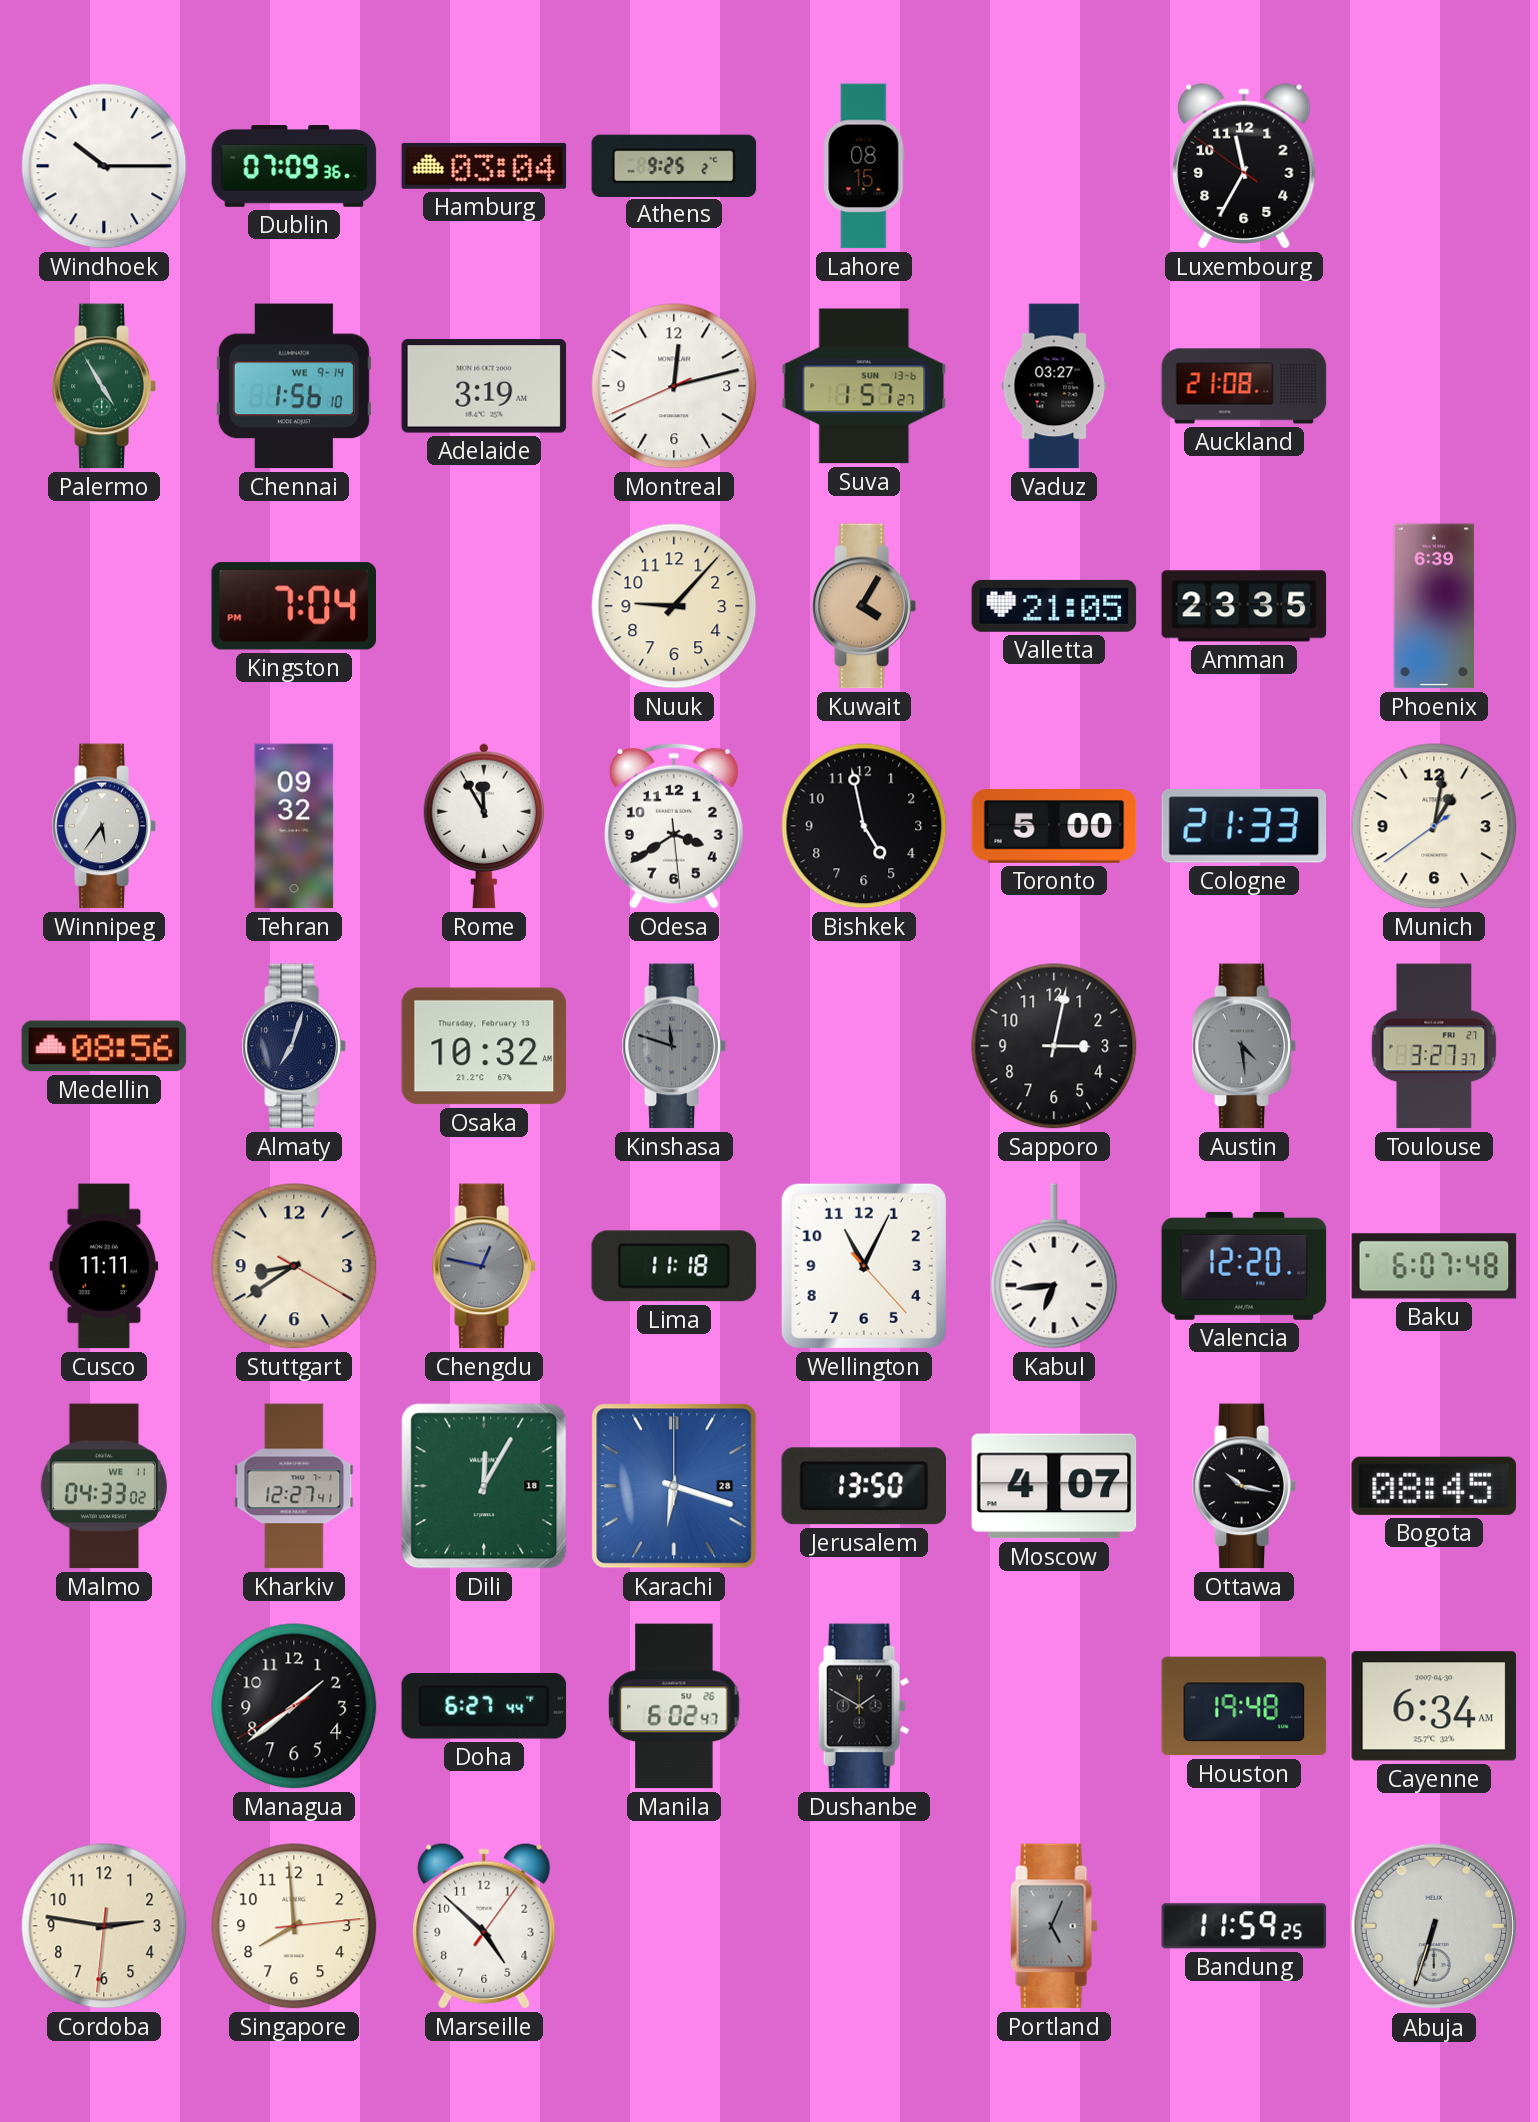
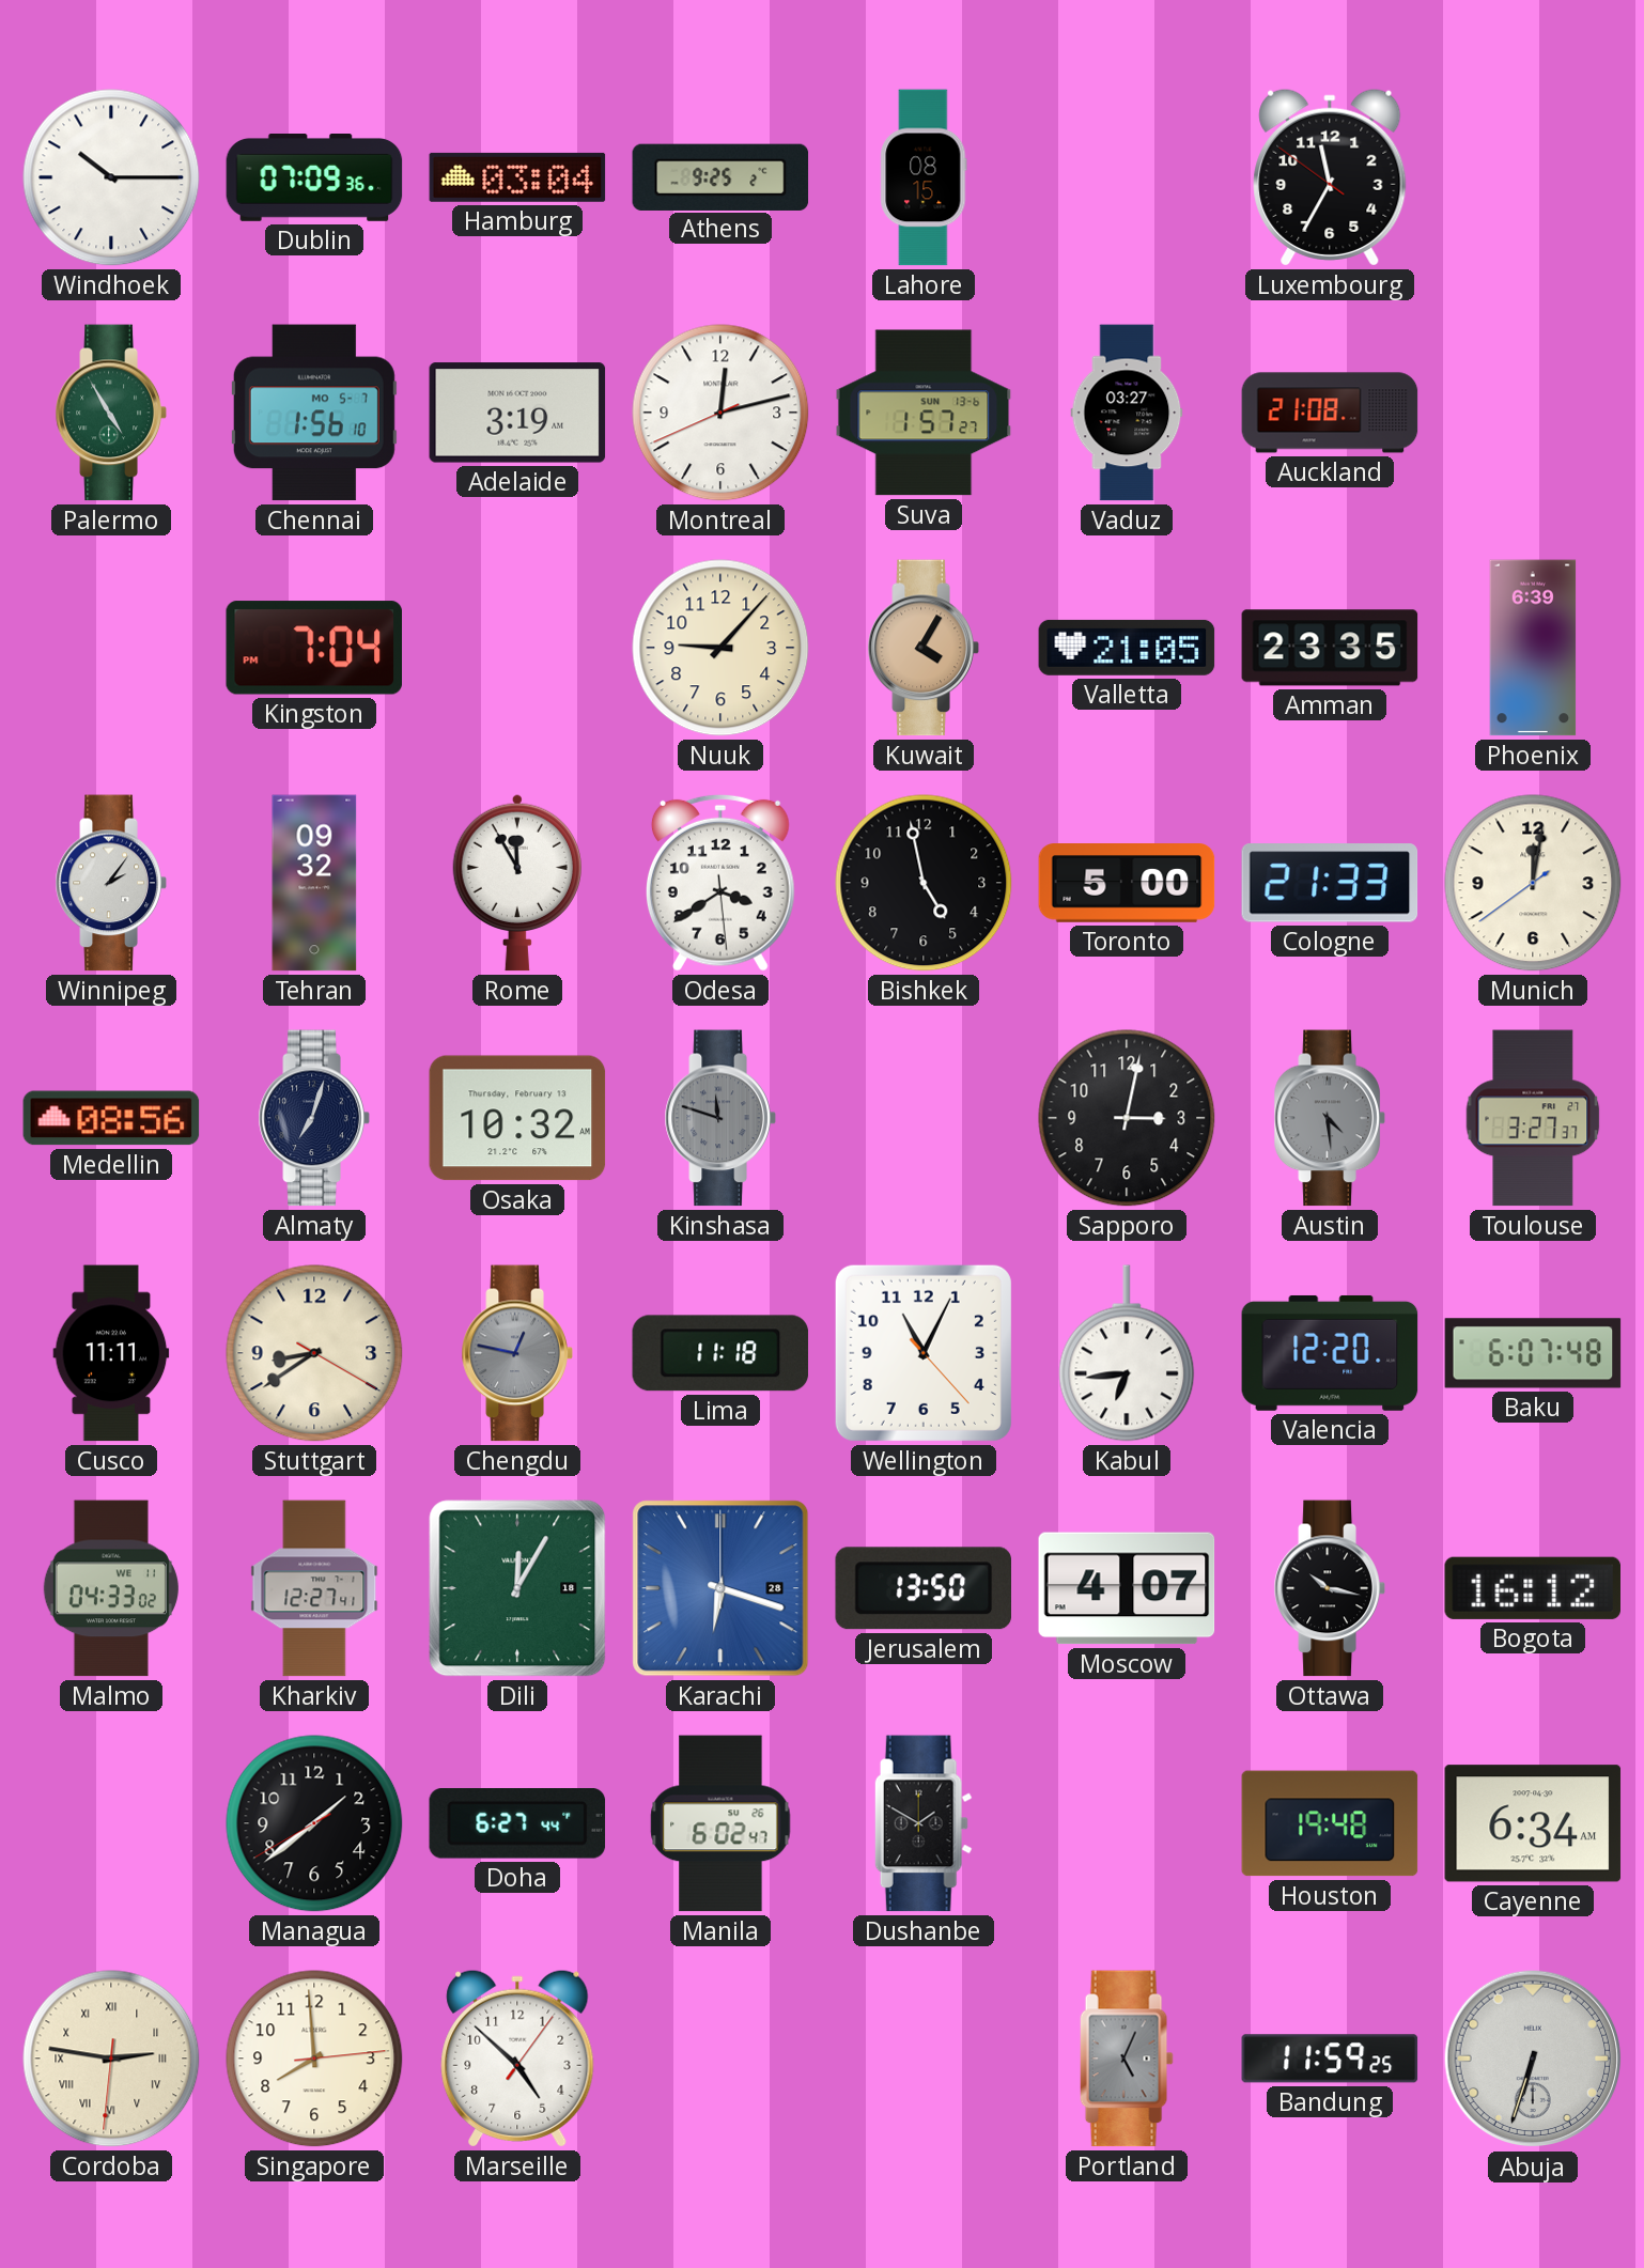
Chennai date: WE 9-14 -> MO 5-7
Winnipeg: 5:36 -> 2:06
Munich: 1:01 -> 12:01
Bogota: 08:45 -> 16:12
Cordoba numerals: Arabic -> Roman
